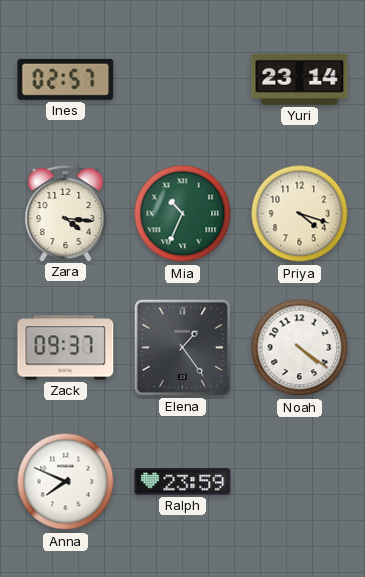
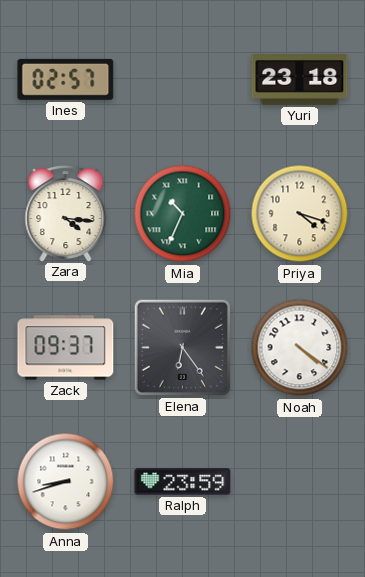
Yuri: 23:14 -> 23:18
Elena: 1:24 -> 6:24
Anna: 7:49 -> 8:42
